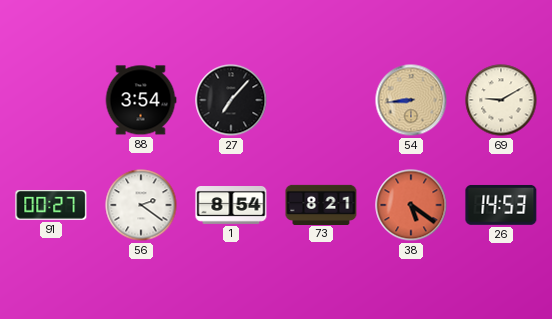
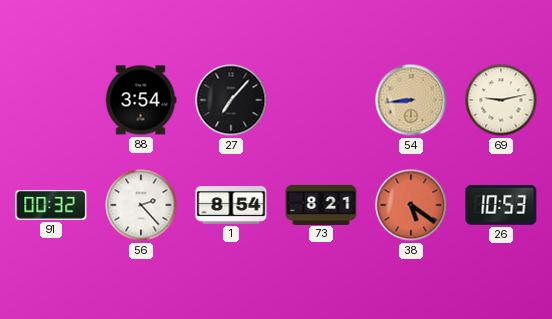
69: 9:10 -> 9:13
91: 00:27 -> 00:32
56: 2:21 -> 2:23
26: 14:53 -> 10:53
